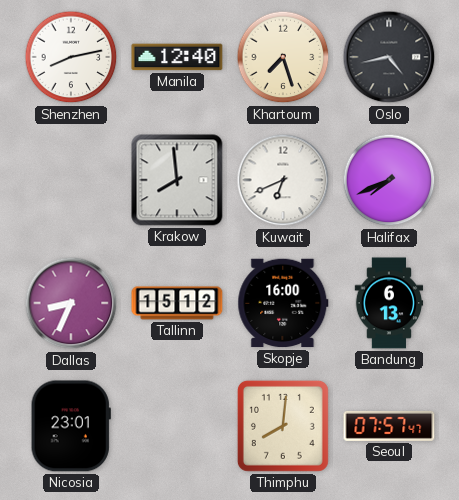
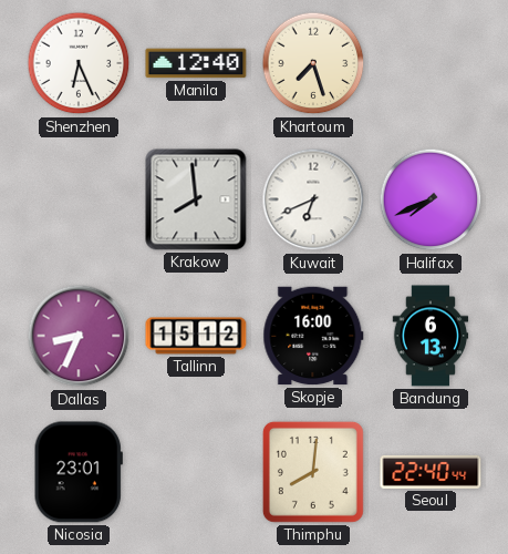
Shenzhen: 8:13 -> 6:26
Oslo: 4:43 -> none
Seoul: 07:57 -> 22:40
